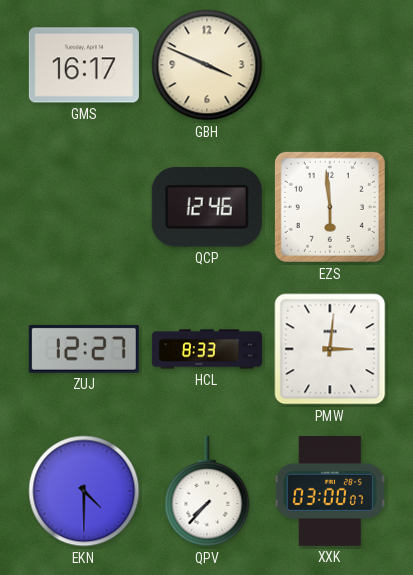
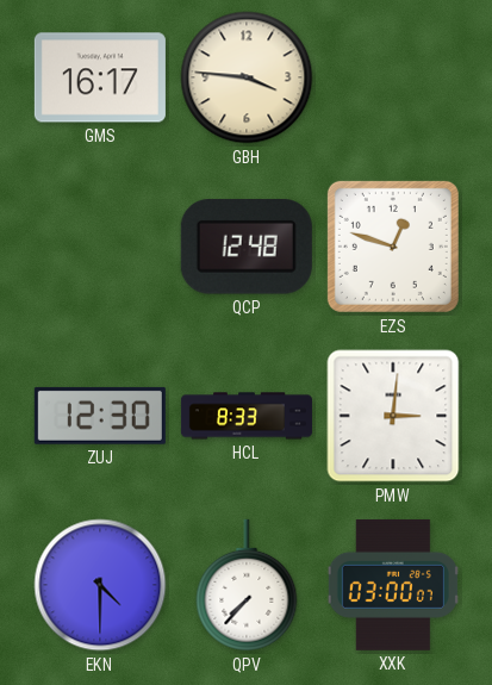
GBH: 3:49 -> 3:46
QCP: 12:46 -> 12:48
EZS: 5:59 -> 12:48
ZUJ: 12:27 -> 12:30
